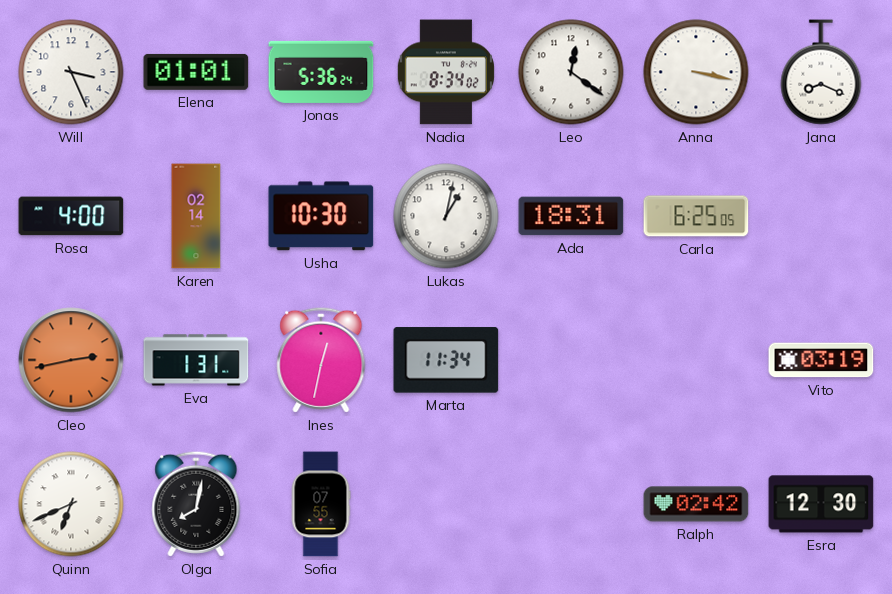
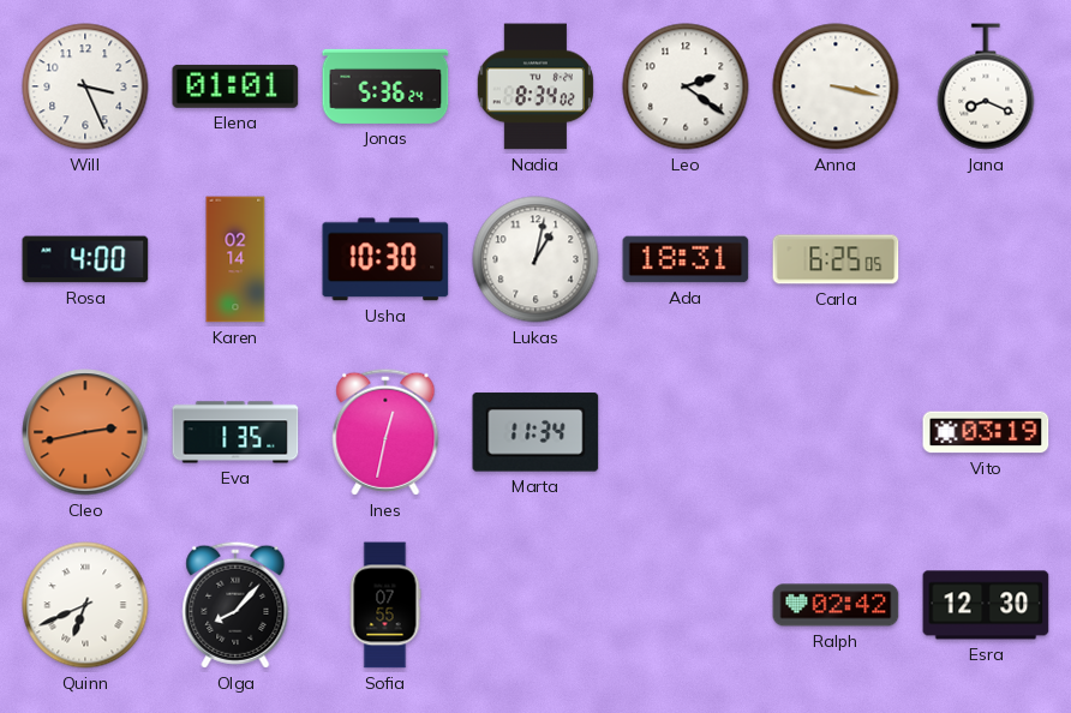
Leo: 12:21 -> 2:21
Eva: 1:31 -> 1:35
Olga: 8:02 -> 8:07
